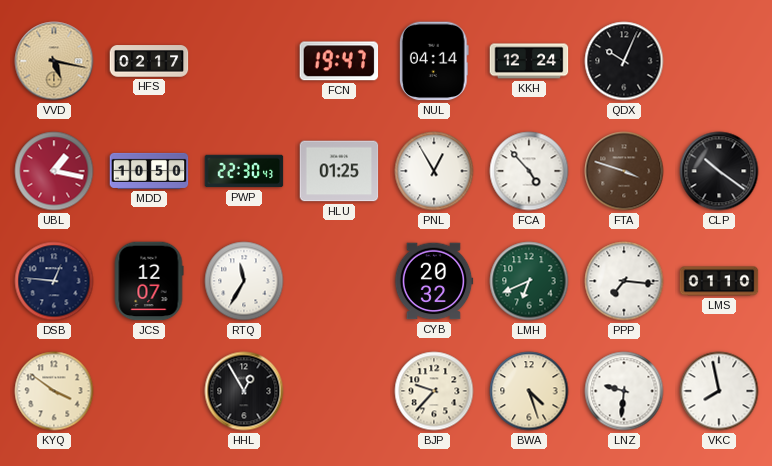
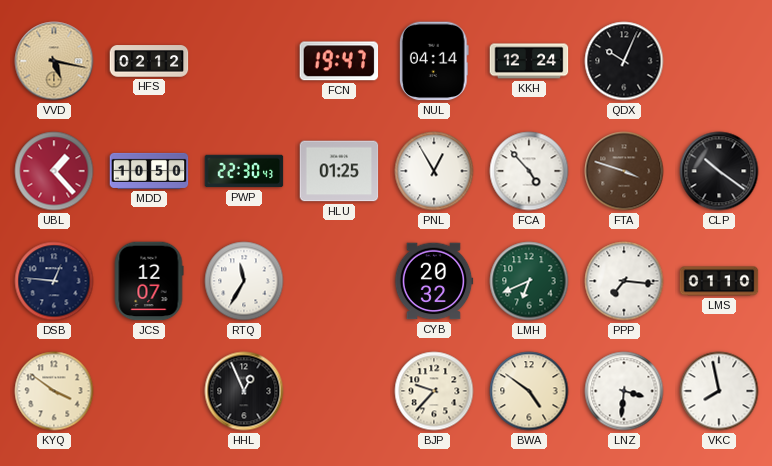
HFS: 02:17 -> 02:12
UBL: 1:17 -> 1:23
HHL: 12:55 -> 12:56
BWA: 4:27 -> 4:51
LNZ: 9:31 -> 3:31
